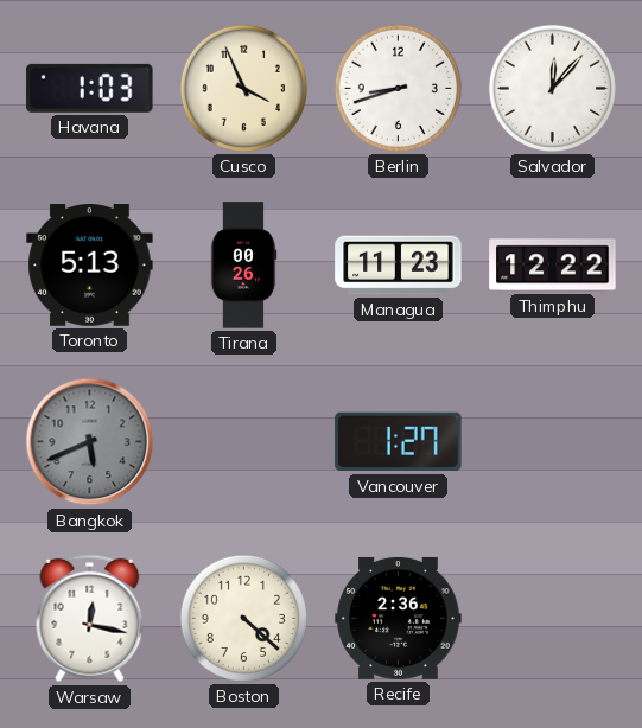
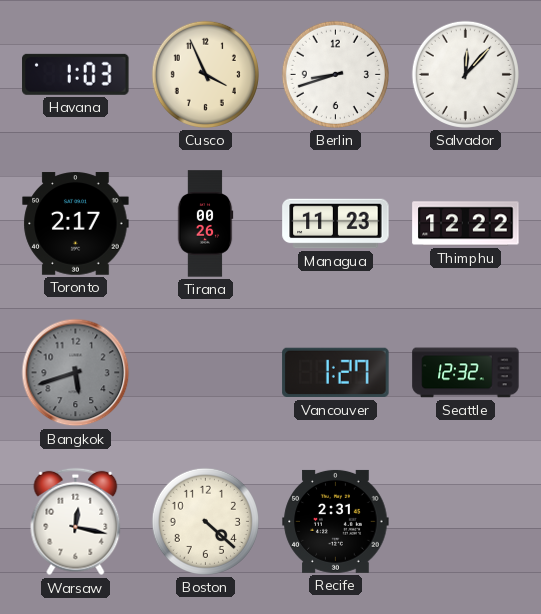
Toronto: 5:13 -> 2:17
Bangkok: 5:41 -> 5:42
Seattle: none -> 12:32
Recife: 2:36 -> 2:31
